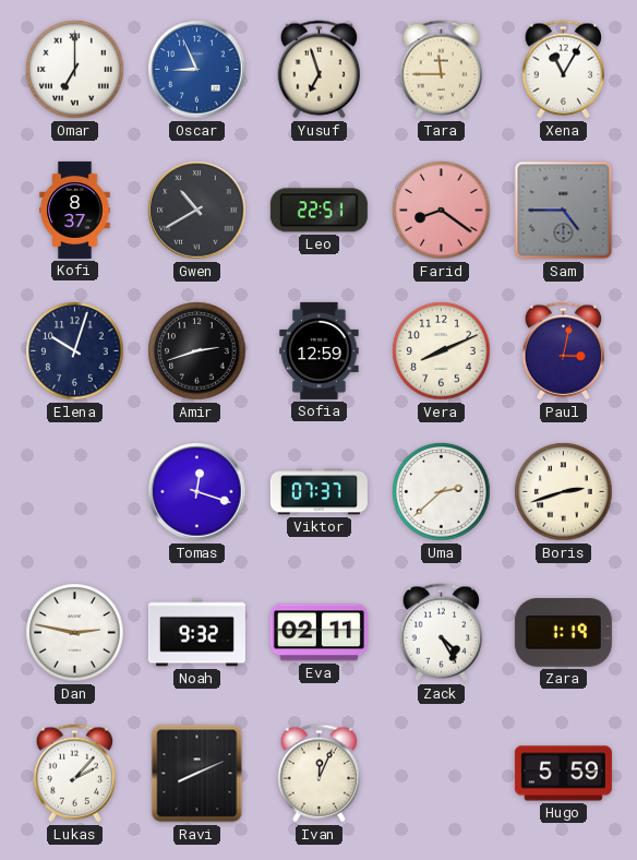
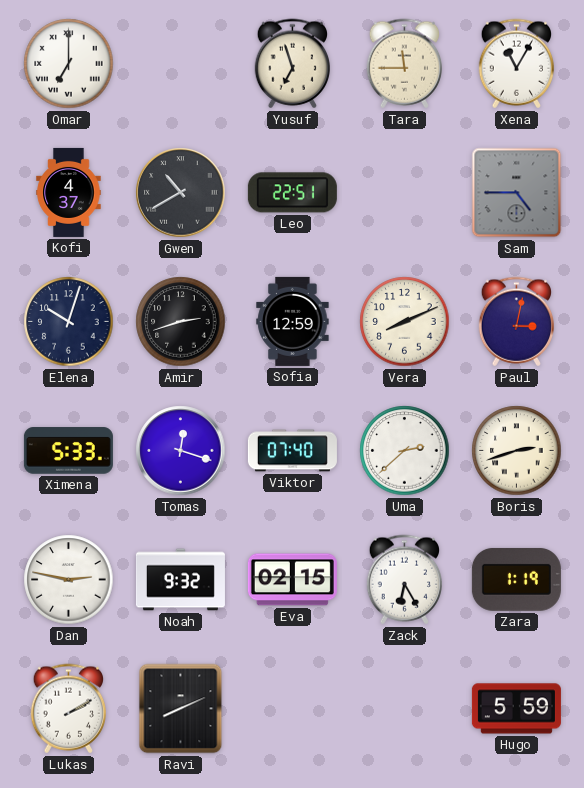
Oscar: 8:56 -> none
Kofi: 8:37 -> 4:37
Farid: 8:21 -> none
Ximena: none -> 5:33
Viktor: 07:37 -> 07:40
Eva: 02:11 -> 02:15
Zack: 4:25 -> 6:25
Lukas: 2:07 -> 2:10
Ivan: 12:04 -> none
